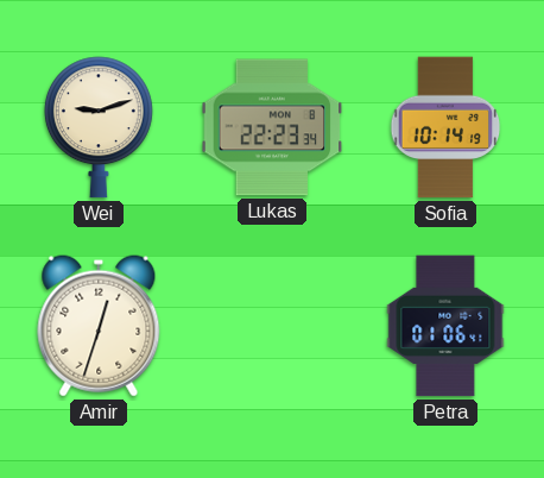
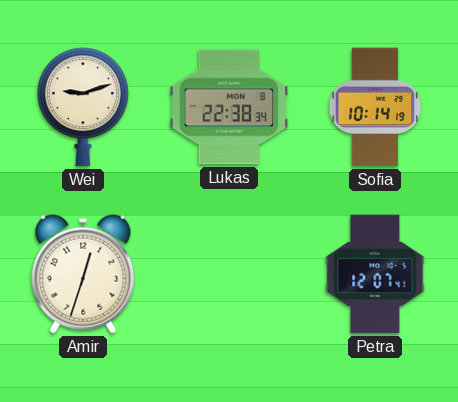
Lukas: 22:23 -> 22:38
Petra: 01:06 -> 12:07
